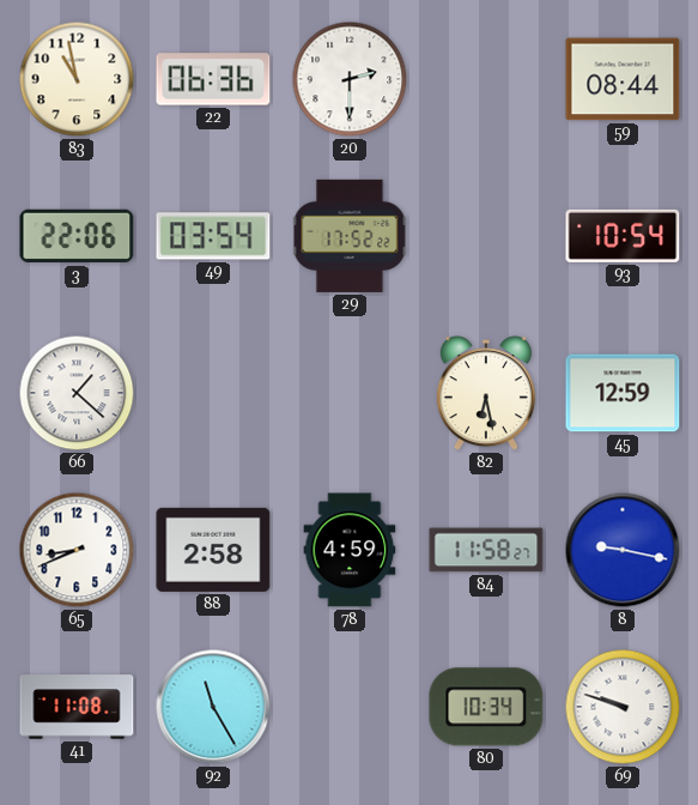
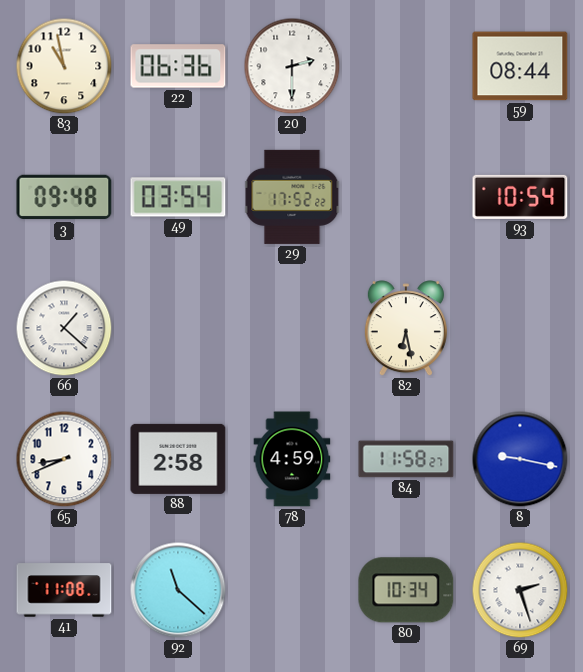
3: 22:06 -> 09:48
45: 12:59 -> none
92: 11:25 -> 11:22
69: 9:48 -> 2:27
